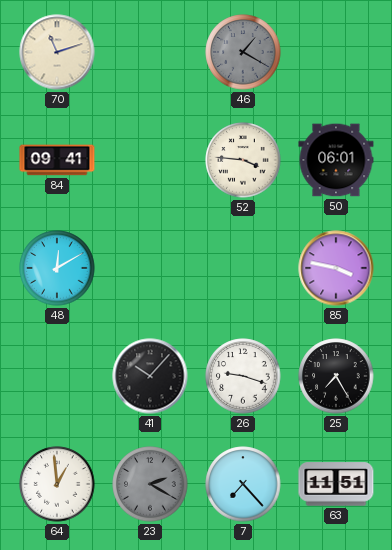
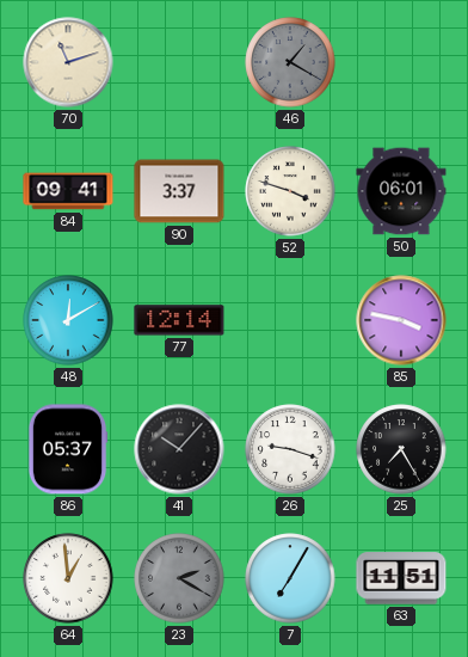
90: none -> 3:37
52: 3:46 -> 3:48
77: none -> 12:14
86: none -> 05:37
7: 7:23 -> 7:05
